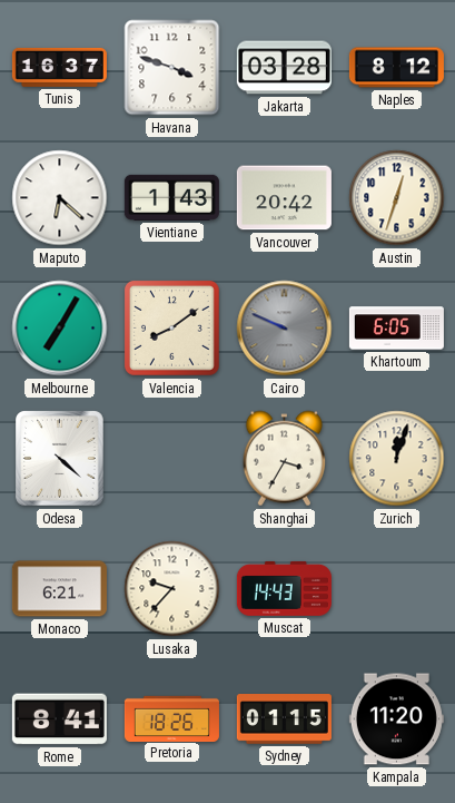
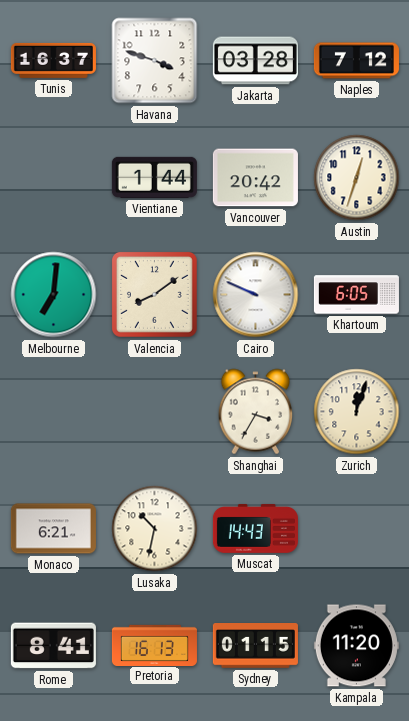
Naples: 8:12 -> 7:12
Maputo: 6:22 -> none
Vientiane: 1:43 -> 1:44
Melbourne: 7:05 -> 7:01
Cairo dial: grey -> white
Odesa: 4:22 -> none
Lusaka: 9:37 -> 10:32
Pretoria: 18:26 -> 16:13
